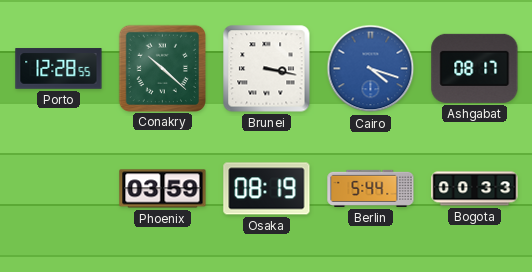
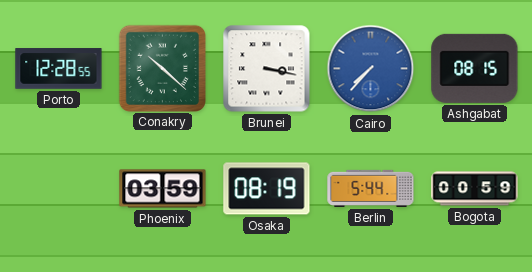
Cairo: 4:18 -> 7:37
Ashgabat: 08:17 -> 08:15
Bogota: 00:33 -> 00:59
